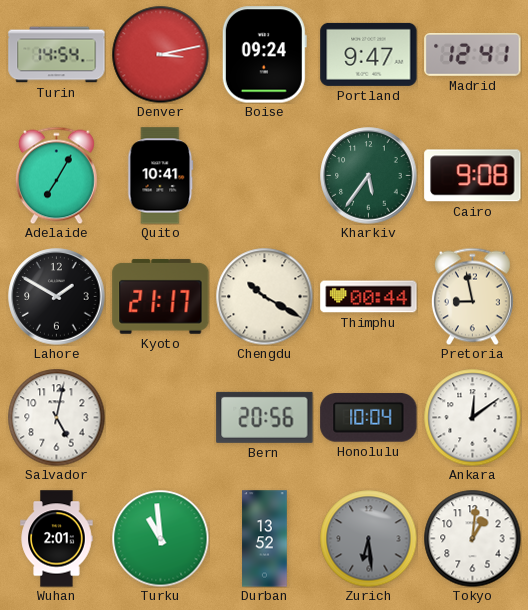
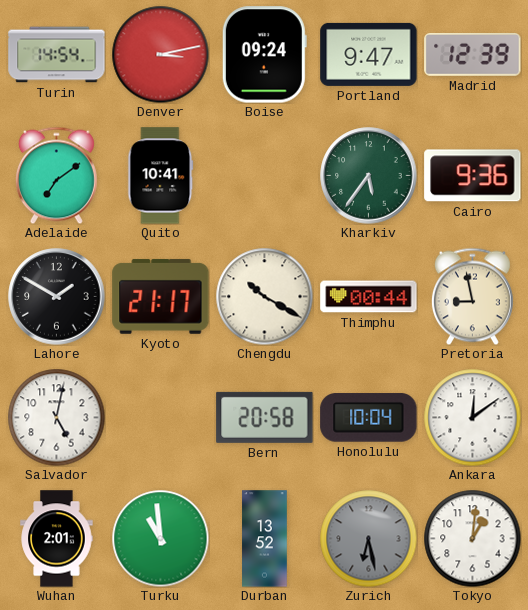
Madrid: 12:41 -> 12:39
Adelaide: 7:05 -> 7:09
Cairo: 9:08 -> 9:36
Bern: 20:56 -> 20:58
Zurich: 6:29 -> 6:28
